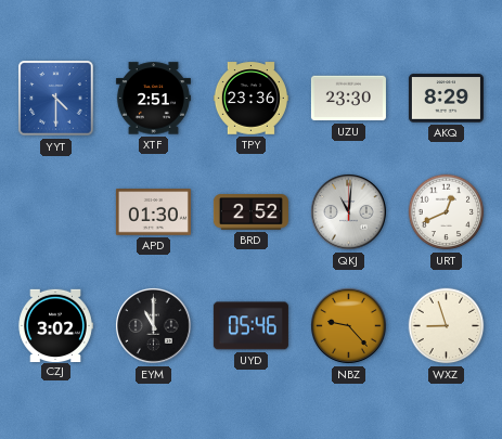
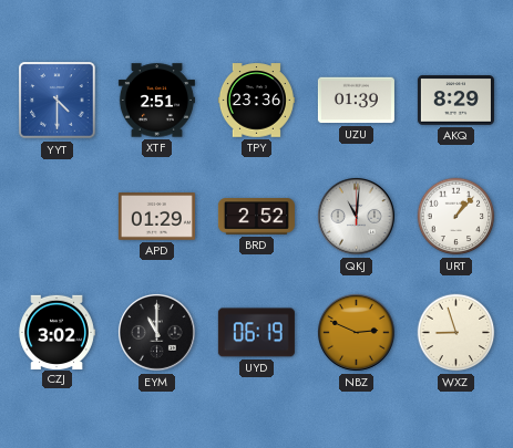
UZU: 23:30 -> 01:39
APD: 01:30 -> 01:29
URT: 12:41 -> 1:07
UYD: 05:46 -> 06:19
NBZ: 9:23 -> 2:49
